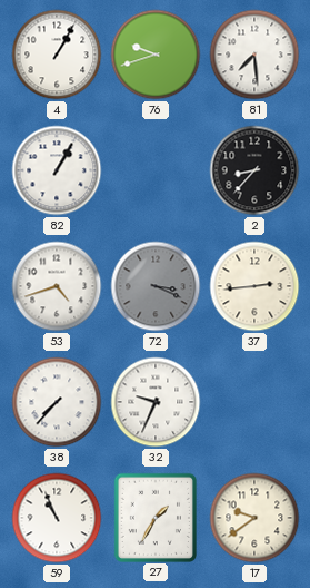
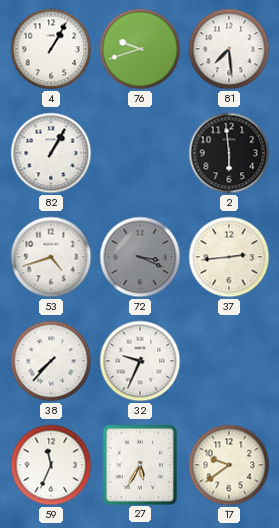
2: 8:37 -> 5:59
59: 10:56 -> 11:34
27: 1:35 -> 5:35
